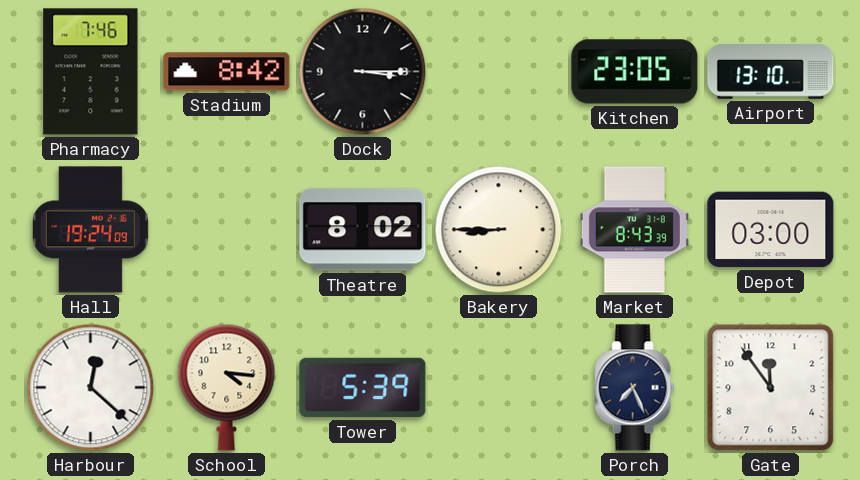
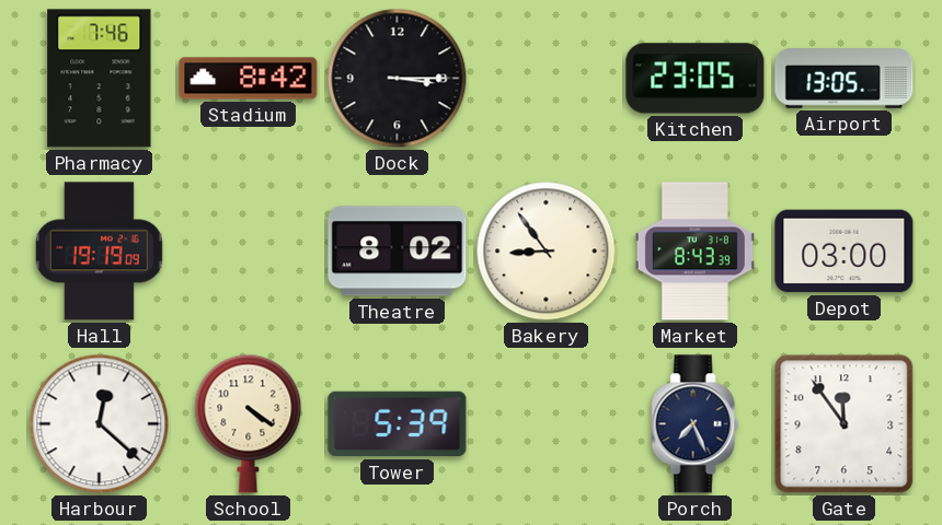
Airport: 13:10 -> 13:05
Hall: 19:24 -> 19:19
Bakery: 8:45 -> 8:54
School: 4:16 -> 4:21
